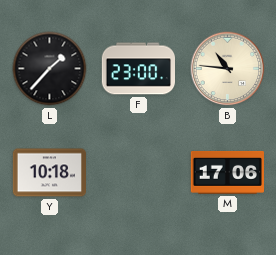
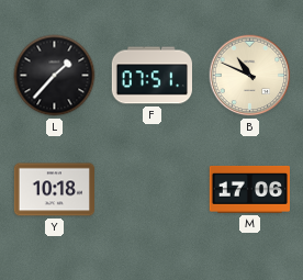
F: 23:00 -> 07:51
B: 10:46 -> 10:49
